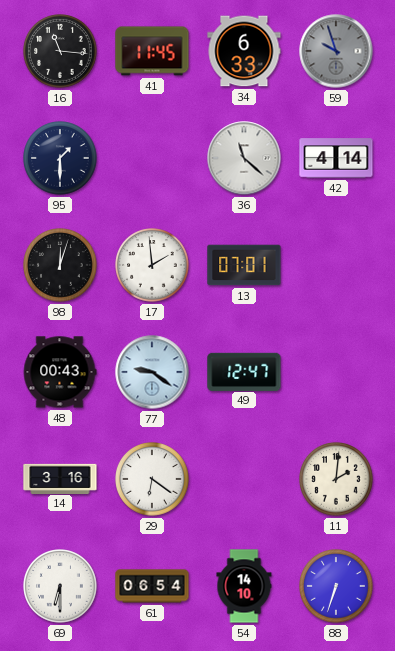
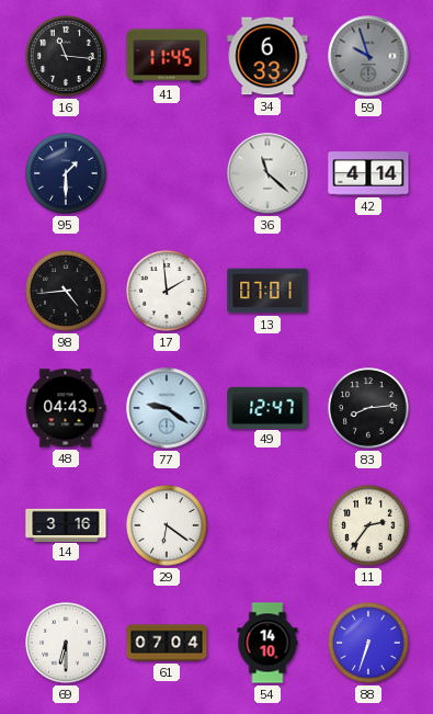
98: 12:03 -> 4:44
48: 00:43 -> 04:43
83: none -> 8:14
11: 2:01 -> 2:36
61: 06:54 -> 07:04
